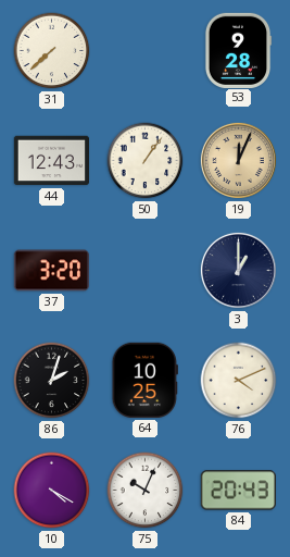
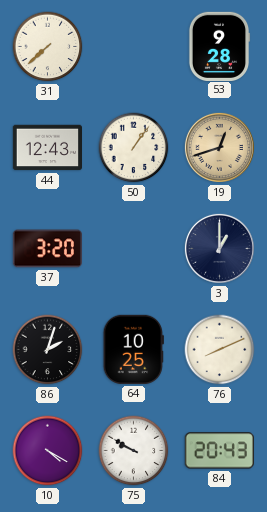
19: 12:04 -> 12:42
76: 4:11 -> 8:11
75: 10:04 -> 9:50
